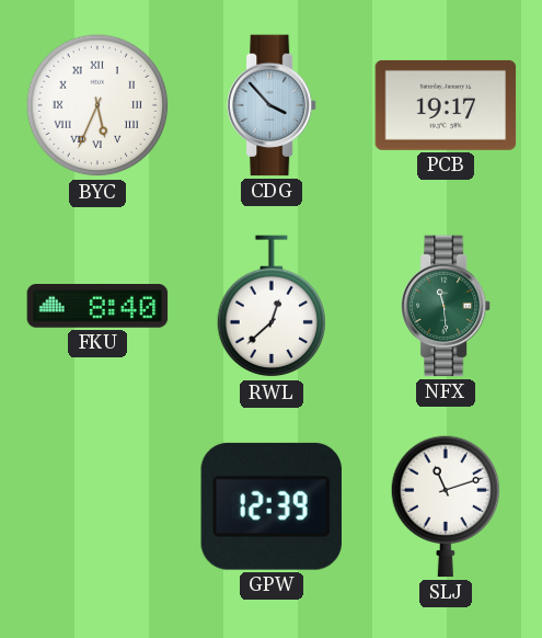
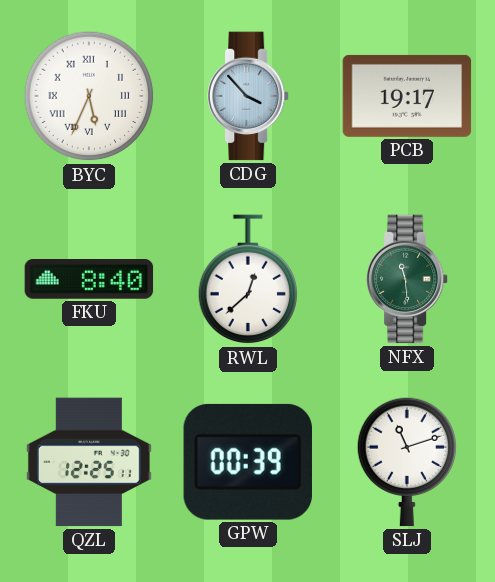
QZL: none -> 12:25
GPW: 12:39 -> 00:39
